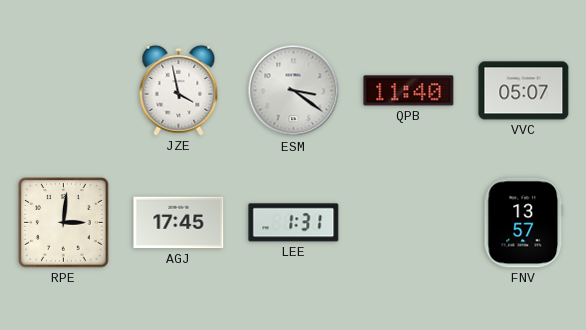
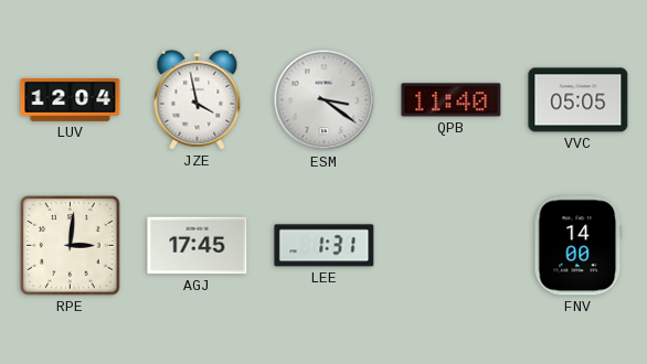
LUV: none -> 12:04
VVC: 05:07 -> 05:05
FNV: 13:57 -> 14:00
